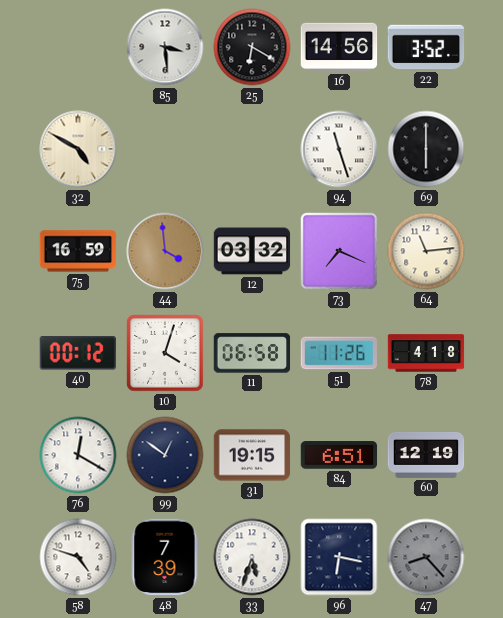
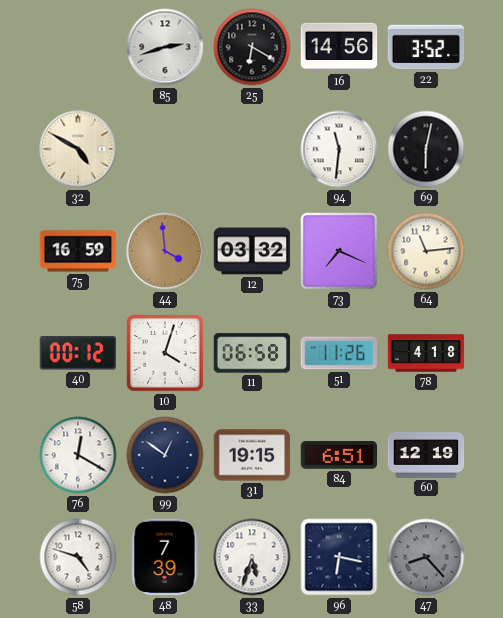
85: 3:29 -> 2:42
94: 11:27 -> 11:31
69: 6:00 -> 6:02
